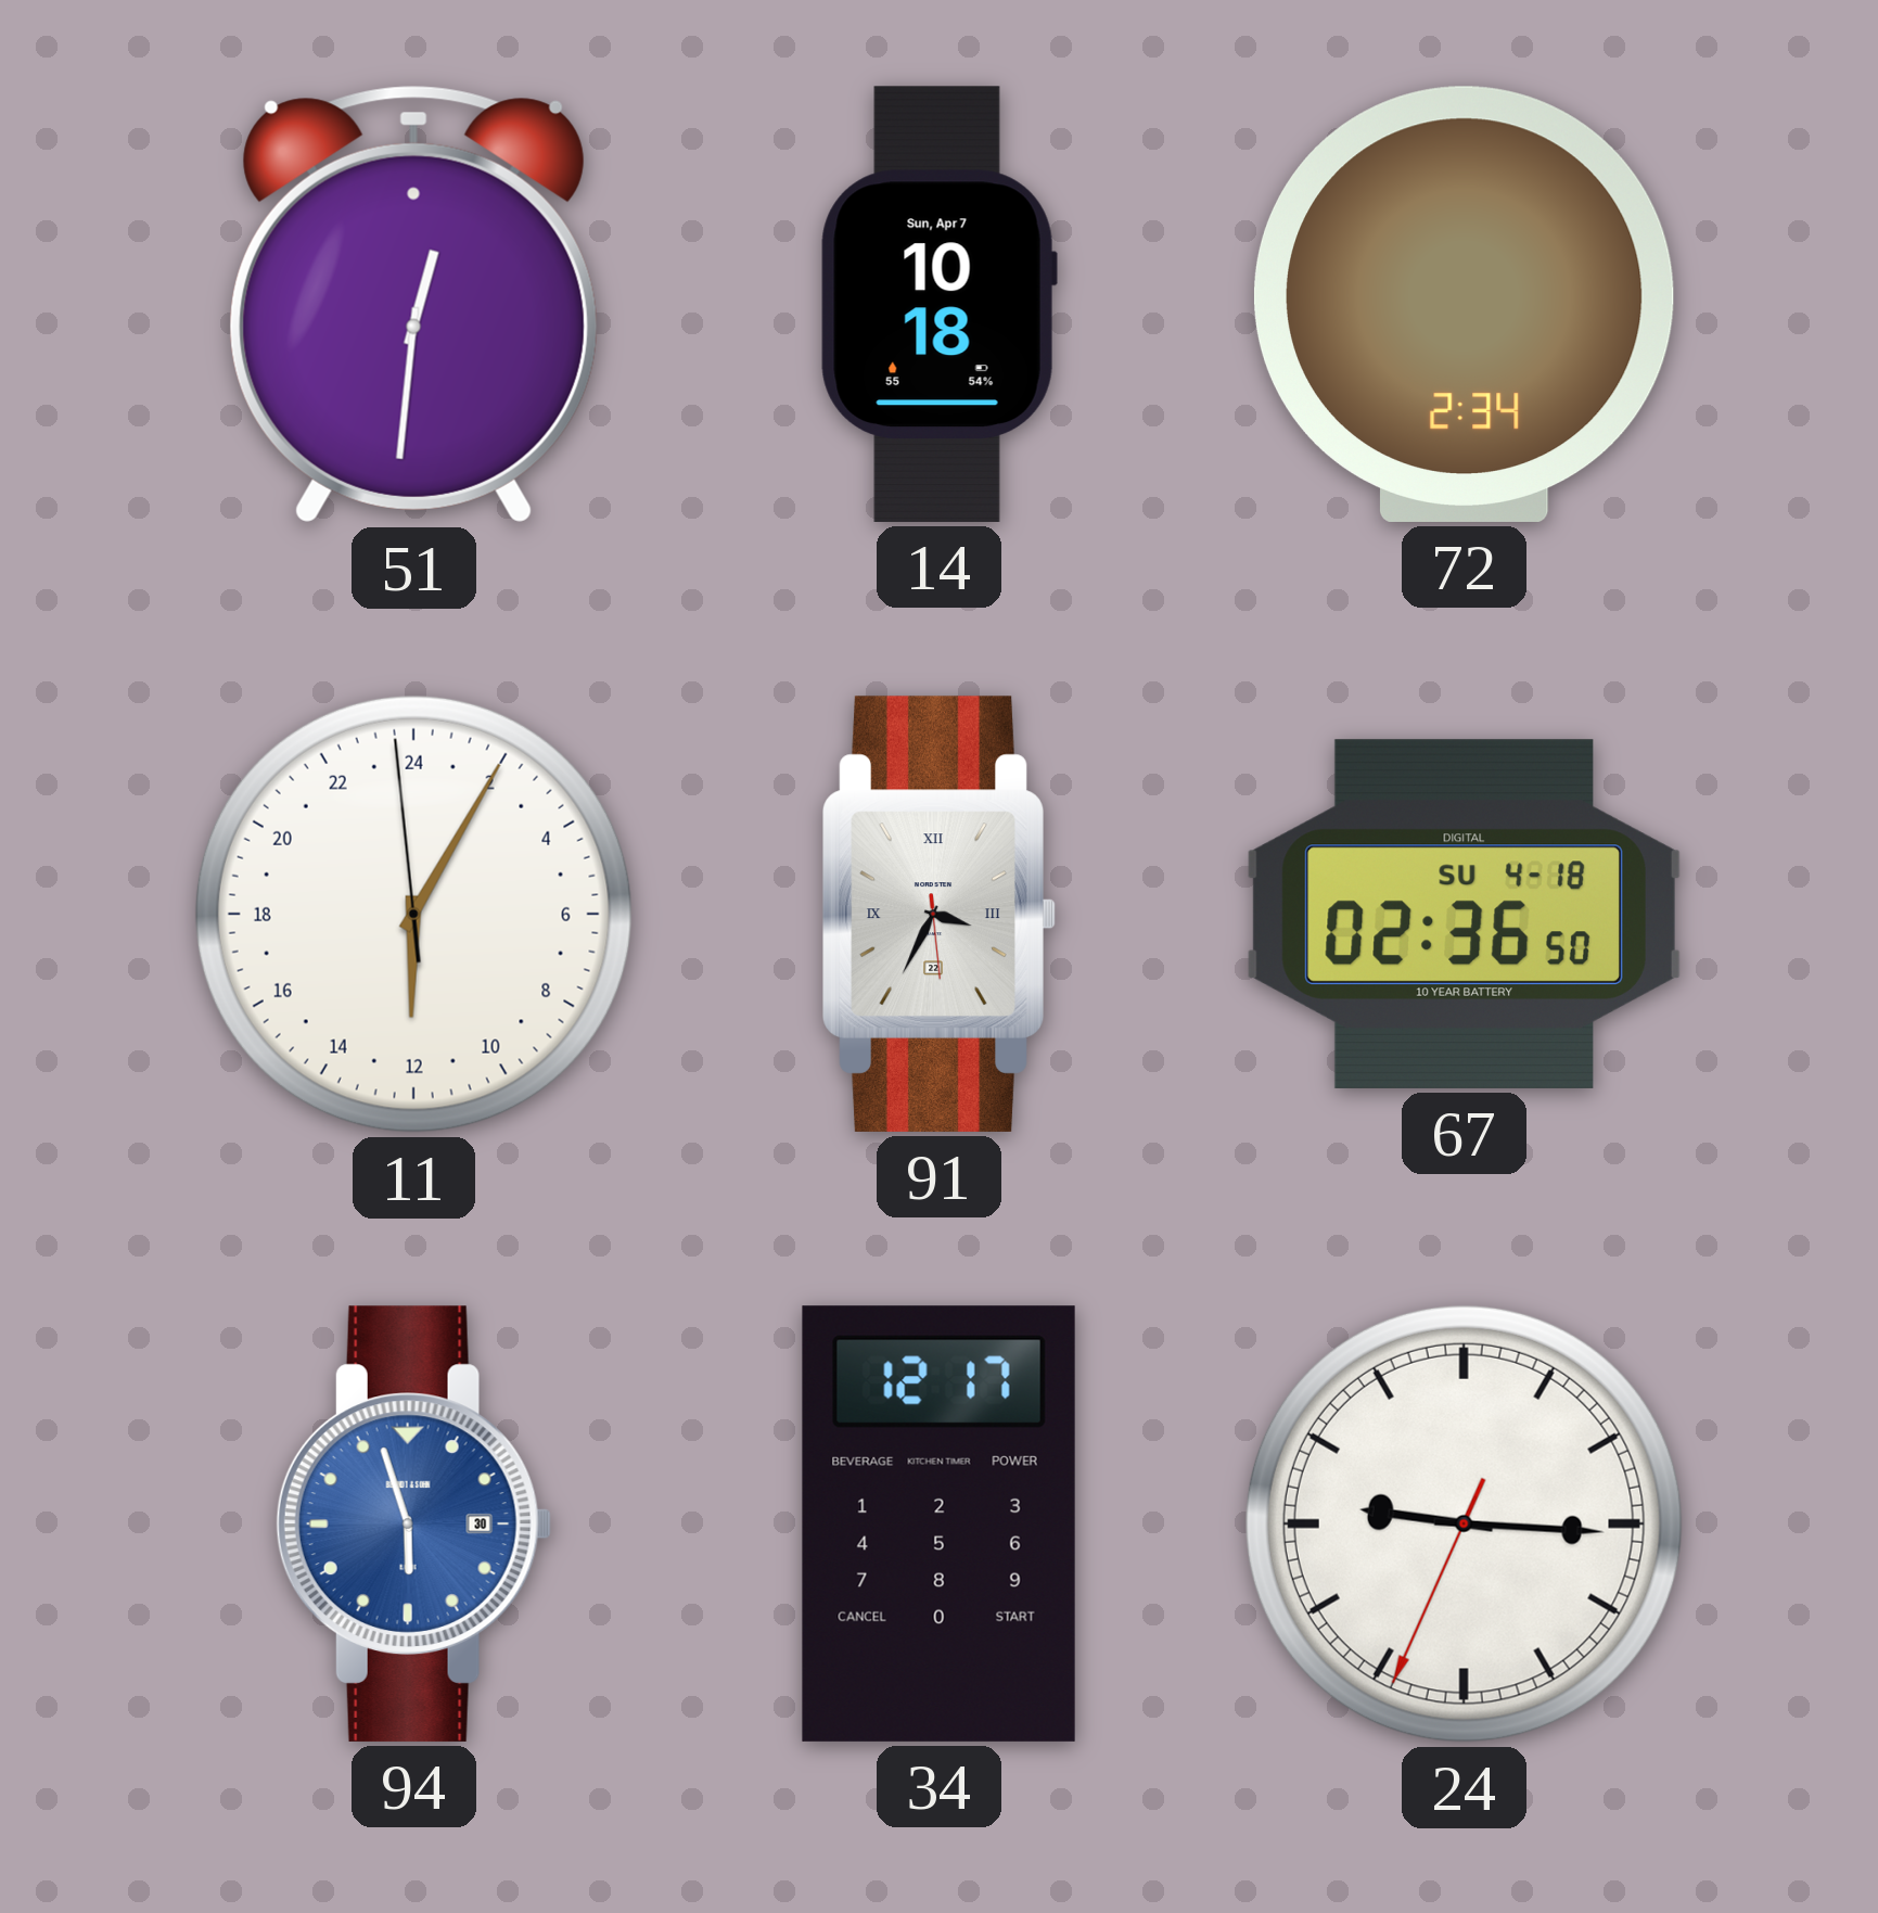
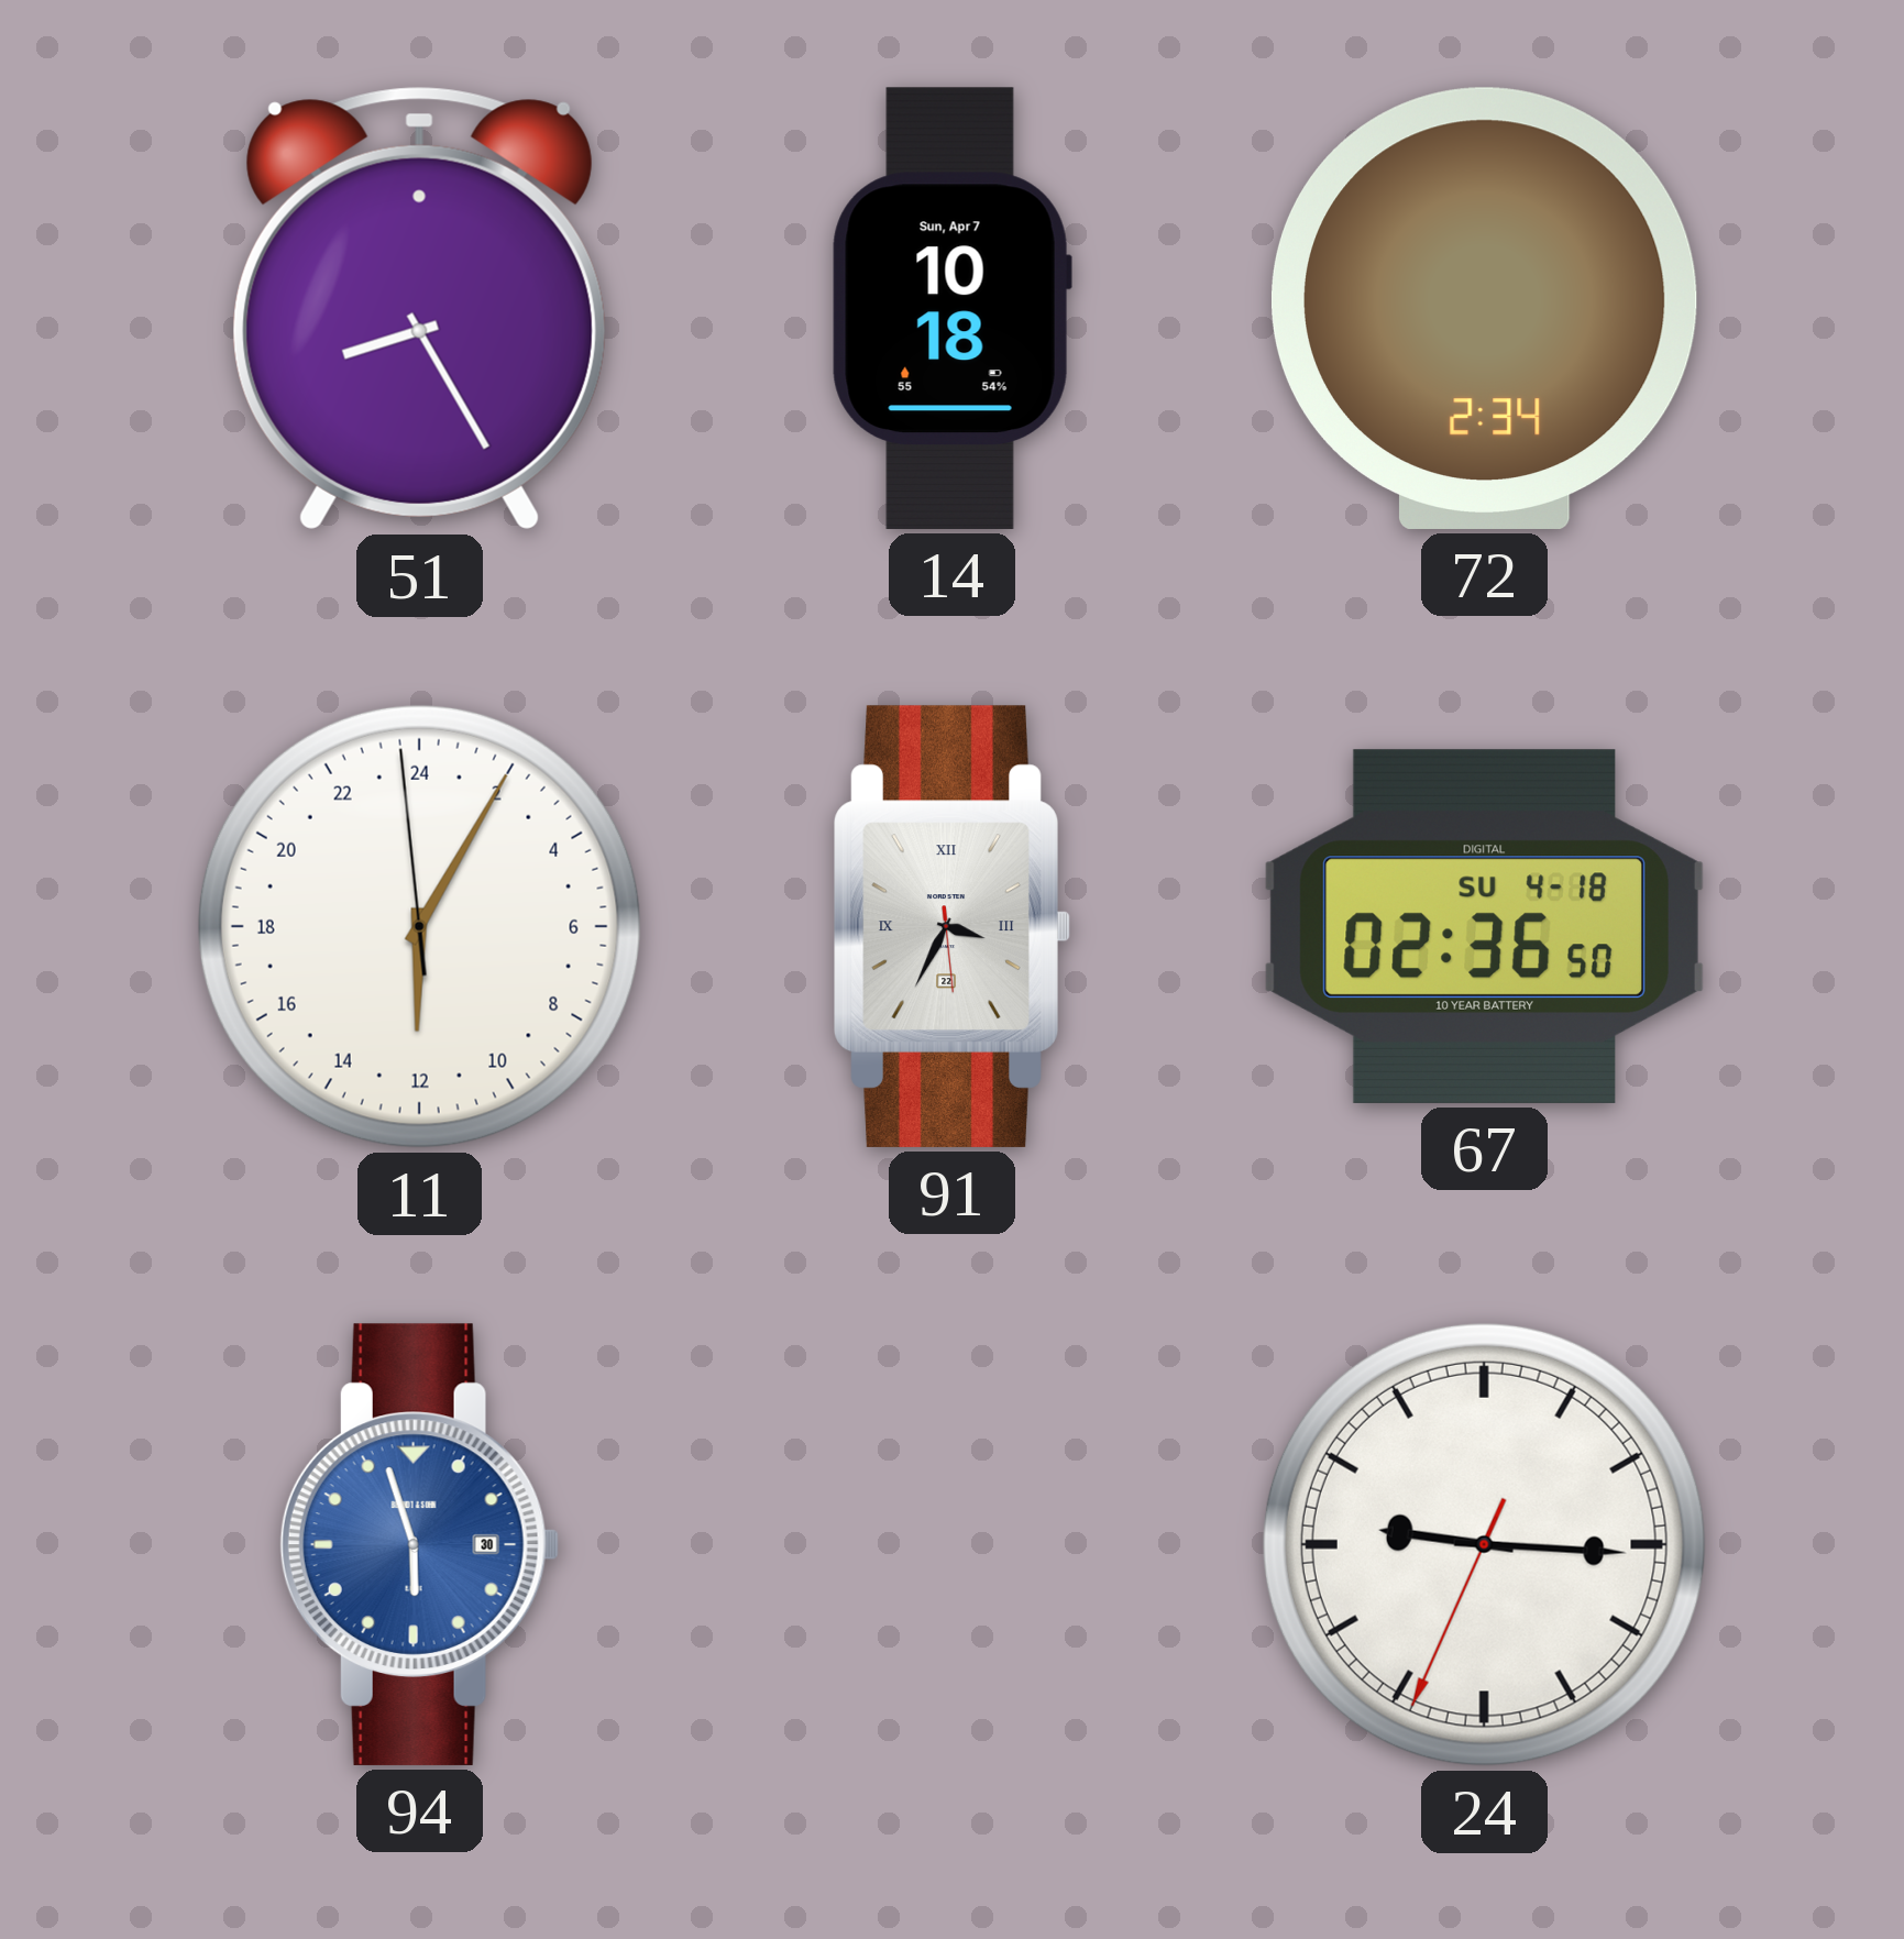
51: 12:31 -> 8:25
34: 12:17 -> none
